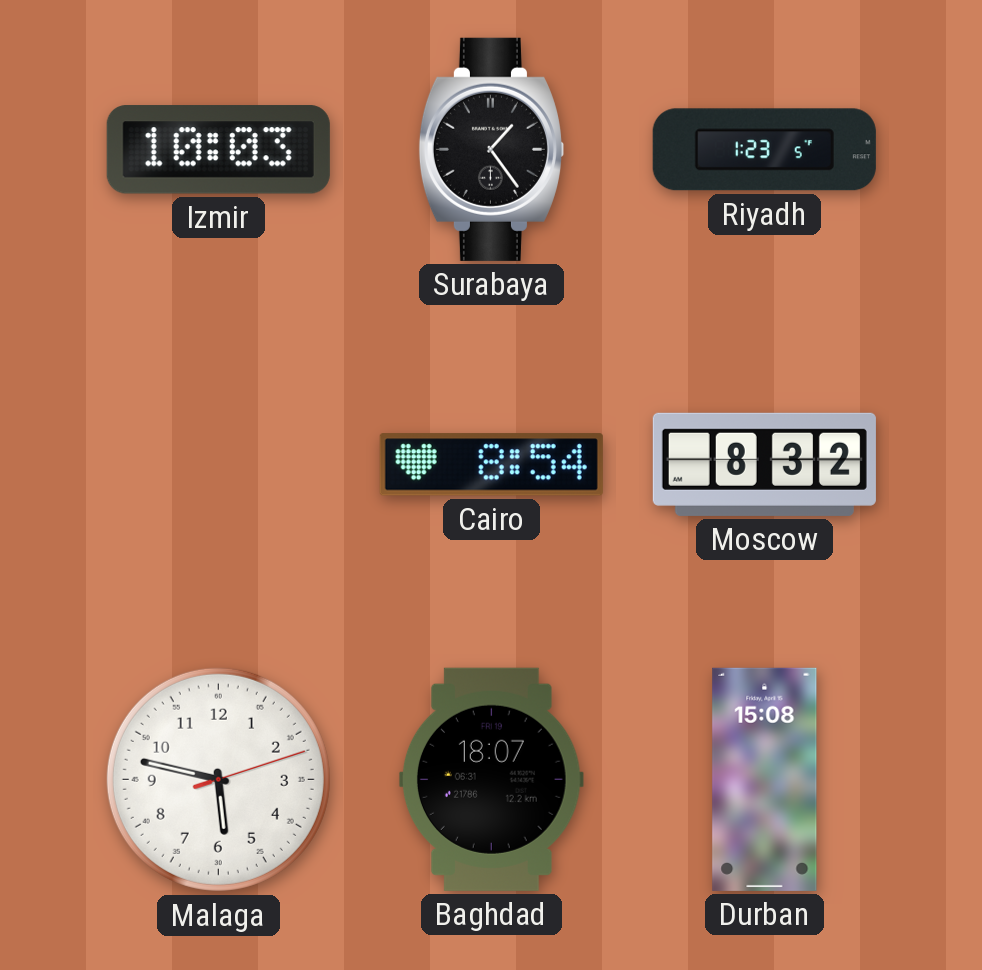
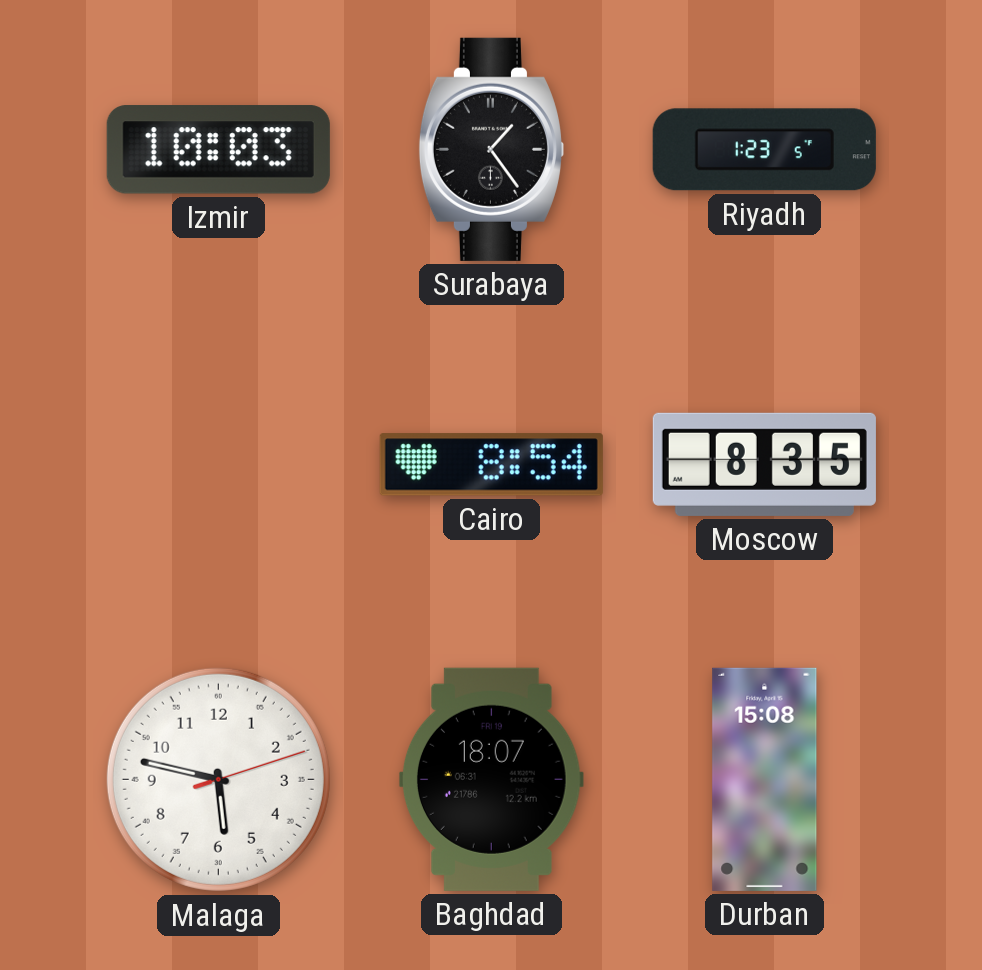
Moscow: 8:32 -> 8:35
